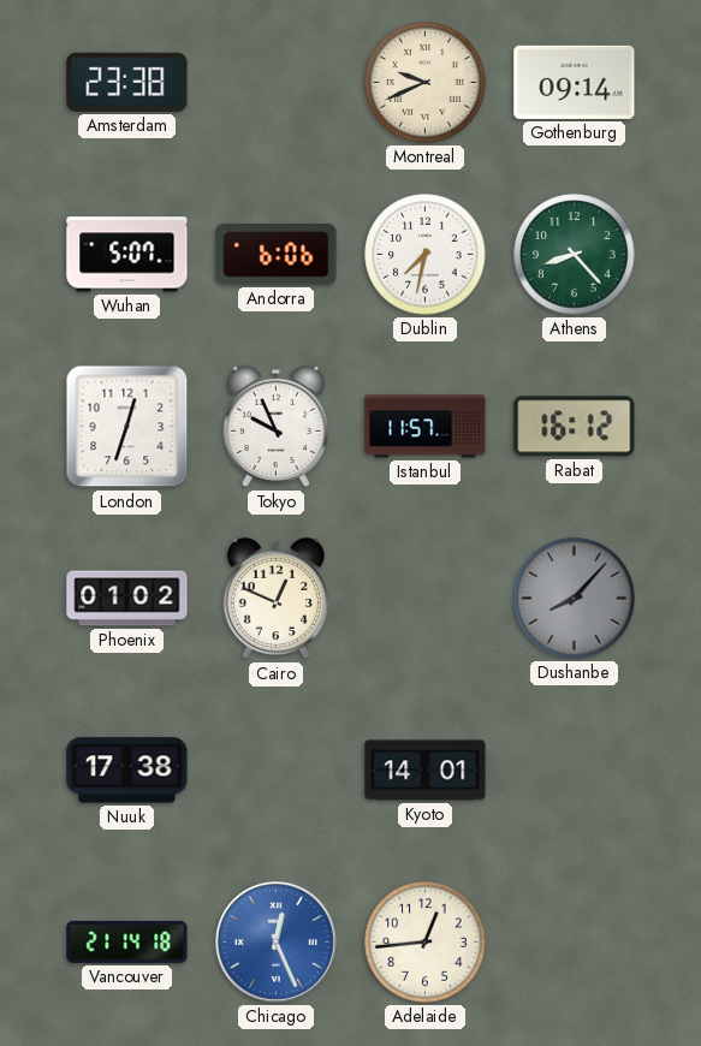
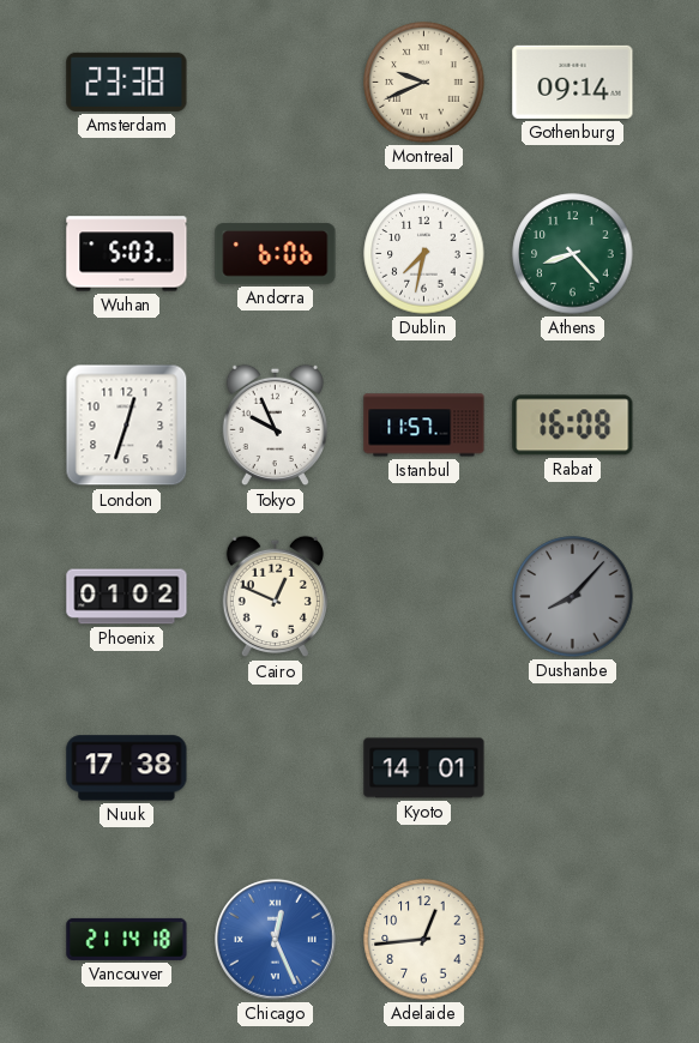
Wuhan: 5:07 -> 5:03
Rabat: 16:12 -> 16:08
